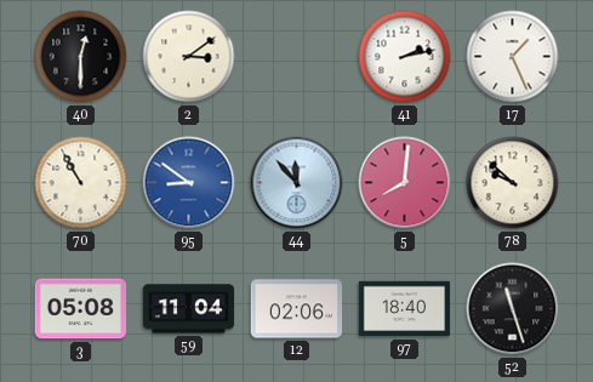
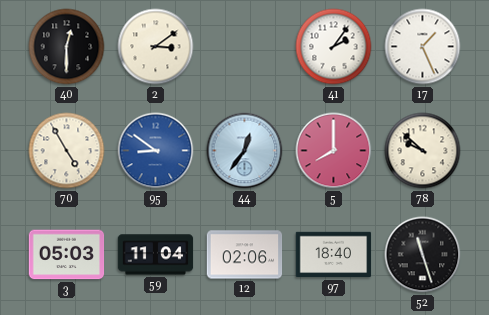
41: 2:13 -> 2:06
70: 10:55 -> 4:55
44: 11:53 -> 12:36
5: 8:01 -> 8:00
3: 05:08 -> 05:03
